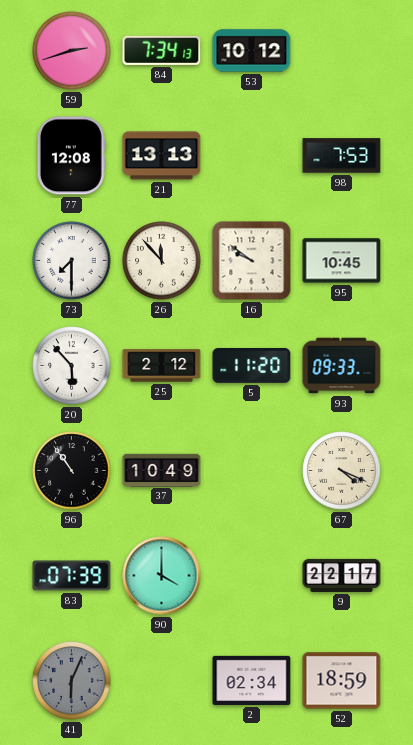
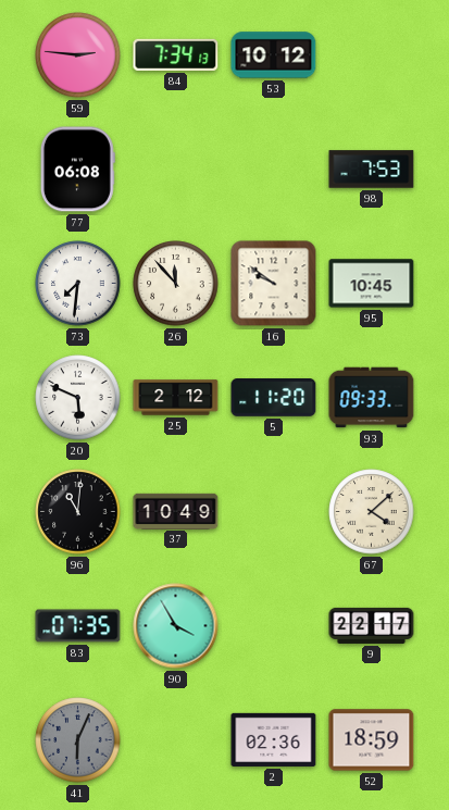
59: 2:42 -> 2:46
77: 12:08 -> 06:08
21: 13:13 -> none
73: 7:30 -> 7:31
20: 5:53 -> 5:49
96: 10:54 -> 11:01
67: 4:19 -> 4:08
83: 07:39 -> 07:35
90: 4:00 -> 3:55
2: 02:34 -> 02:36
